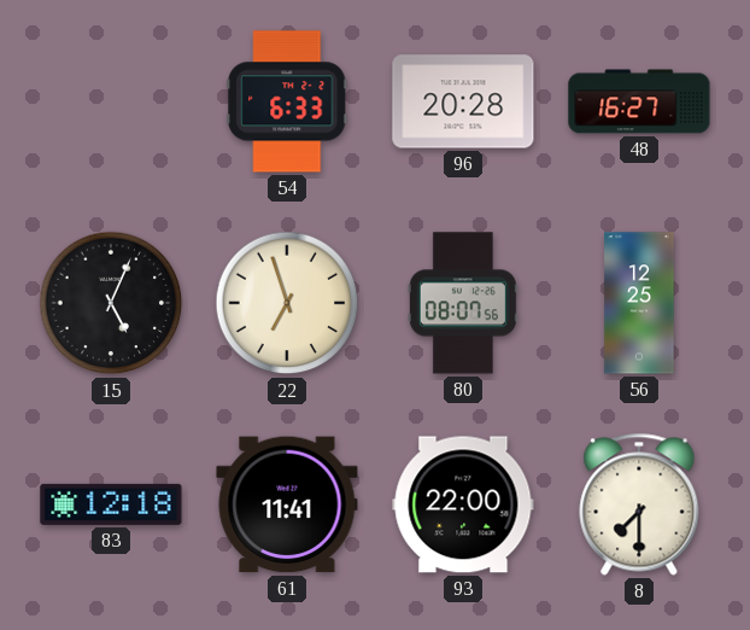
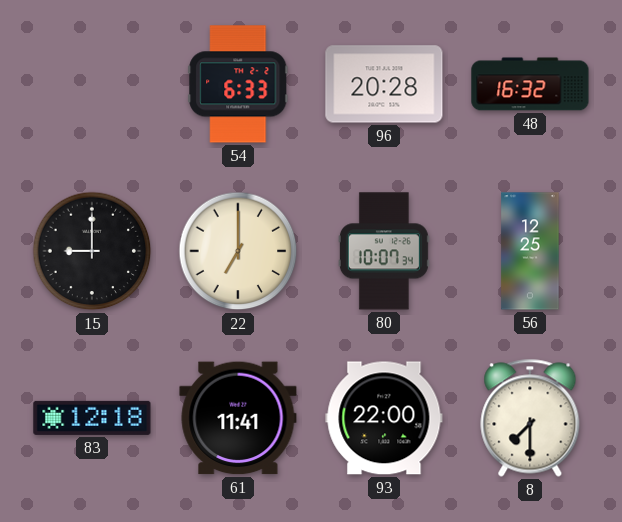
48: 16:27 -> 16:32
15: 5:04 -> 9:00
22: 6:57 -> 7:00
80: 08:07 -> 10:07
